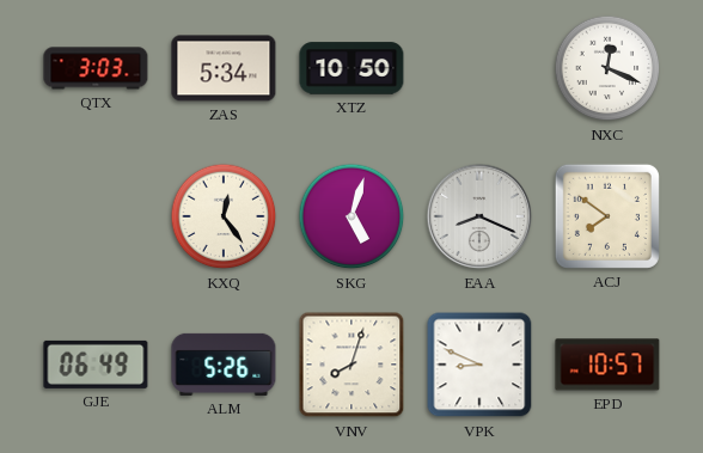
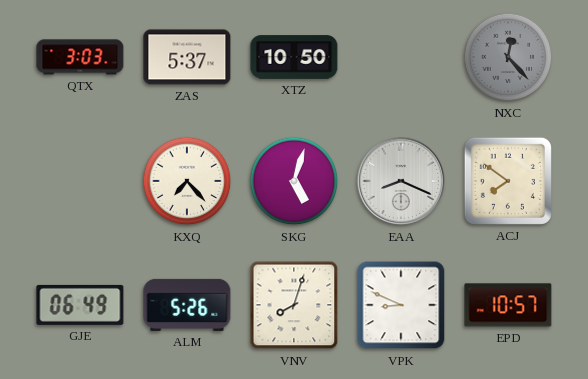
ZAS: 5:34 -> 5:37
NXC: 12:19 -> 12:23
NXC dial: white -> grey
KXQ: 12:24 -> 7:23
